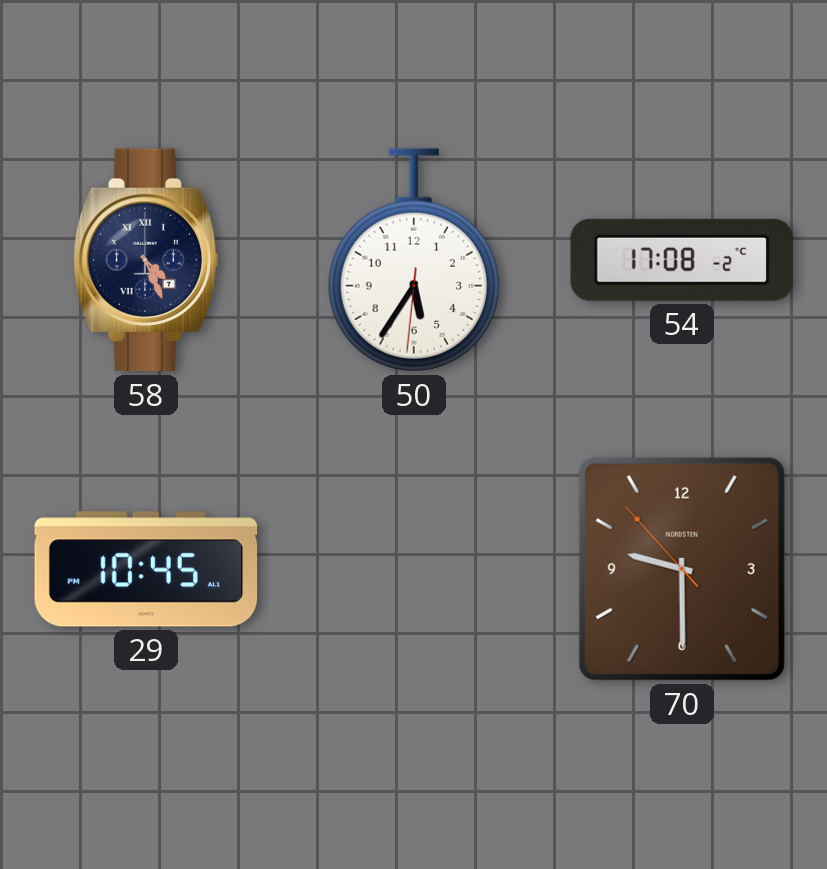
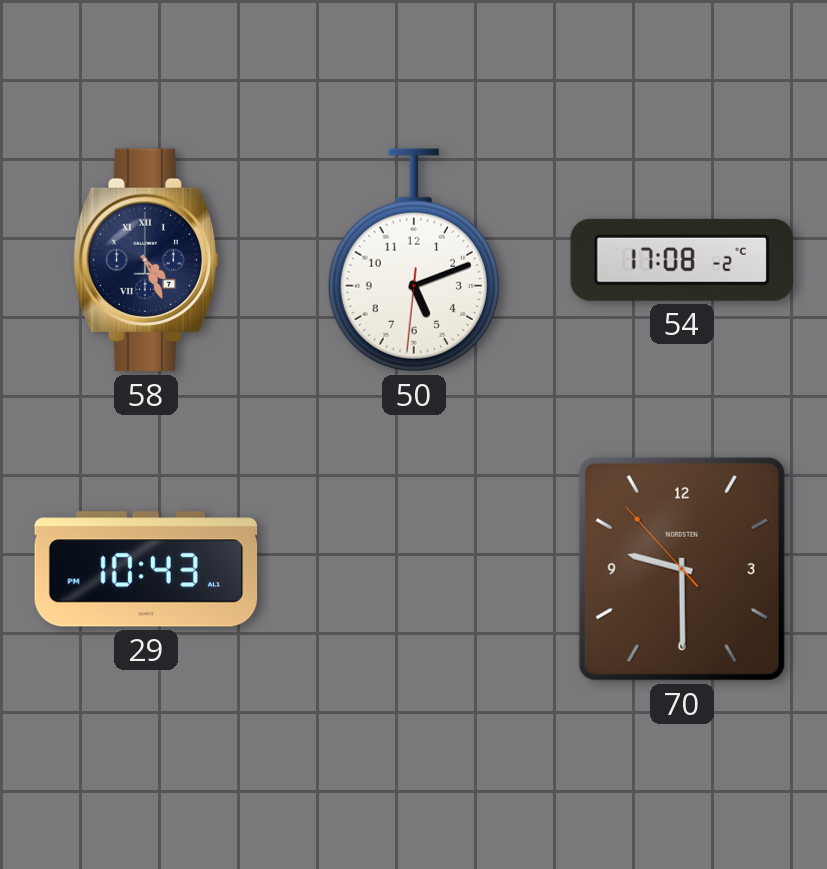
50: 5:35 -> 5:11
29: 10:45 -> 10:43
